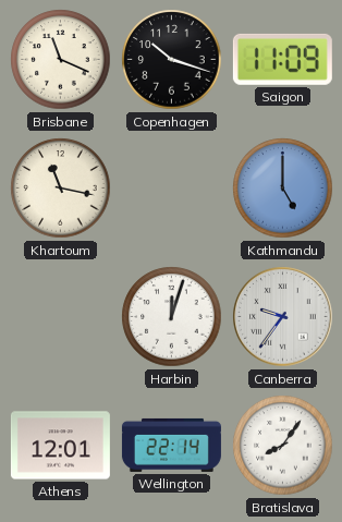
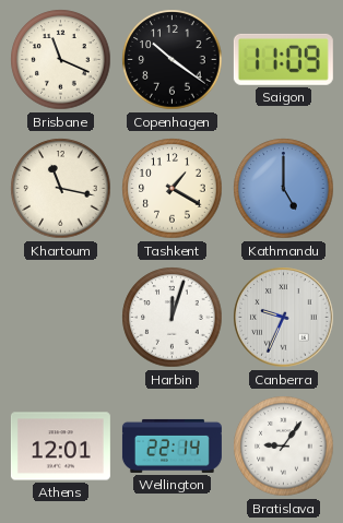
Copenhagen: 10:18 -> 10:21
Tashkent: none -> 1:20
Canberra: 9:36 -> 9:34
Bratislava: 8:06 -> 9:06
